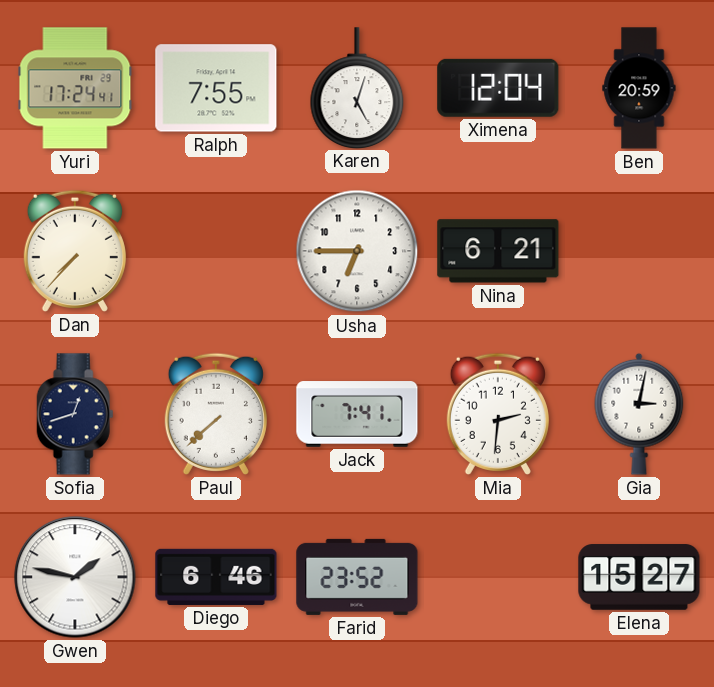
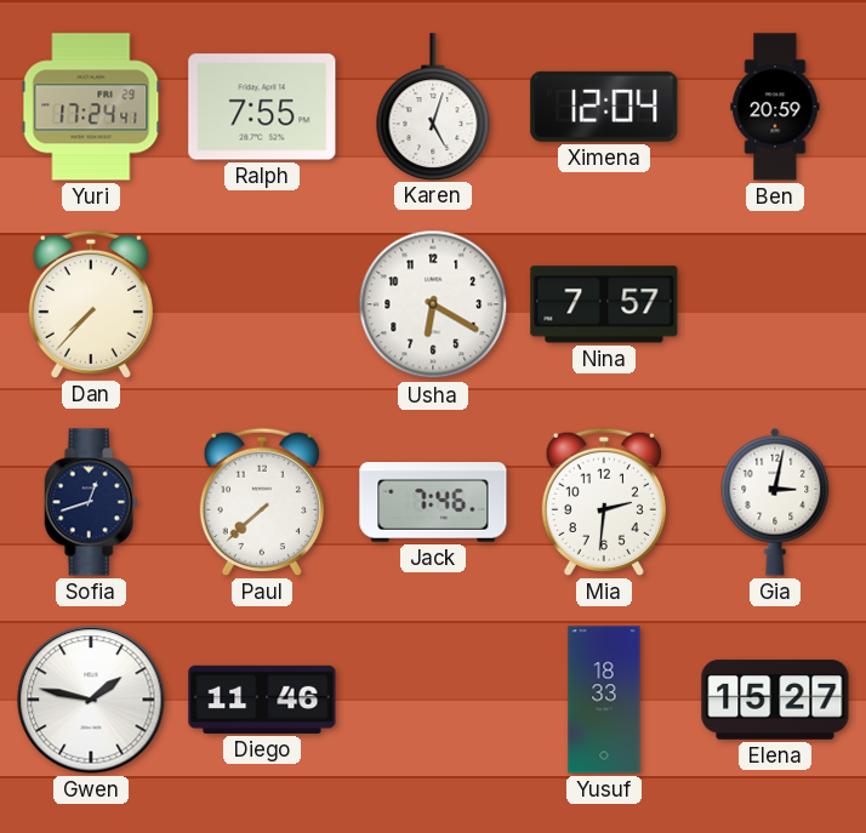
Usha: 6:45 -> 6:20
Nina: 6:21 -> 7:57
Jack: 7:41 -> 7:46
Diego: 6:46 -> 11:46
Farid: 23:52 -> none
Yusuf: none -> 18:33
